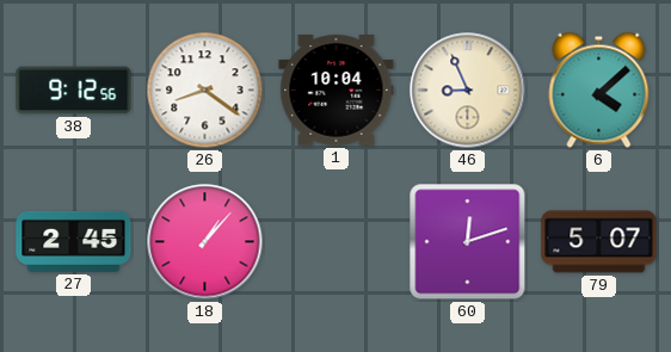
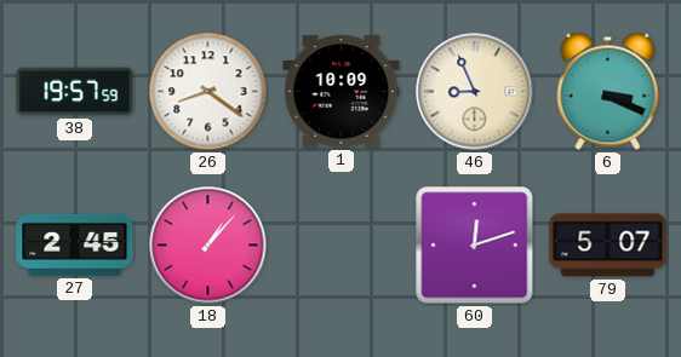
38: 9:12 -> 19:57
1: 10:04 -> 10:09
6: 4:08 -> 3:19
